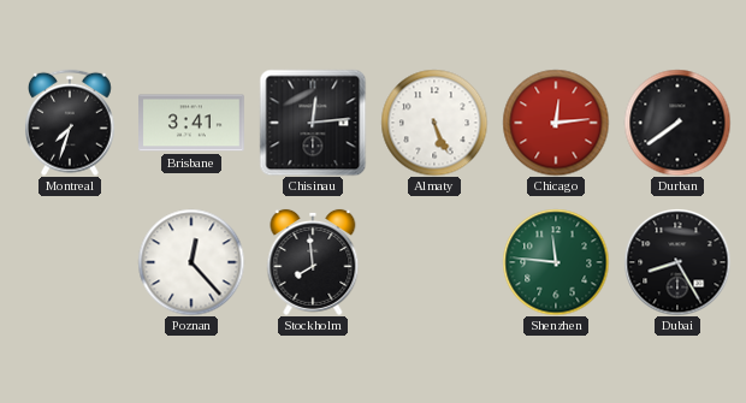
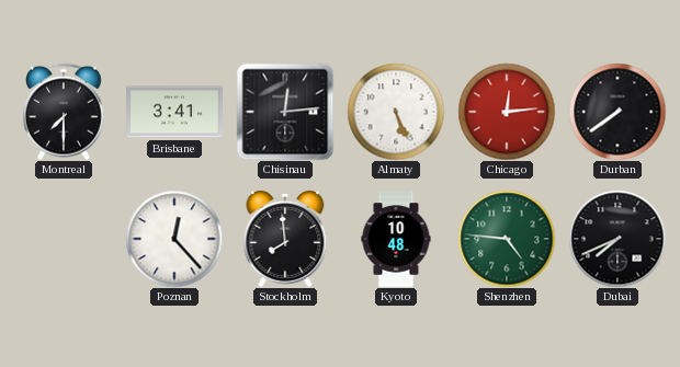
Montreal: 7:33 -> 7:30
Kyoto: none -> 10:48
Shenzhen: 11:46 -> 4:46
Dubai: 8:25 -> 7:41
